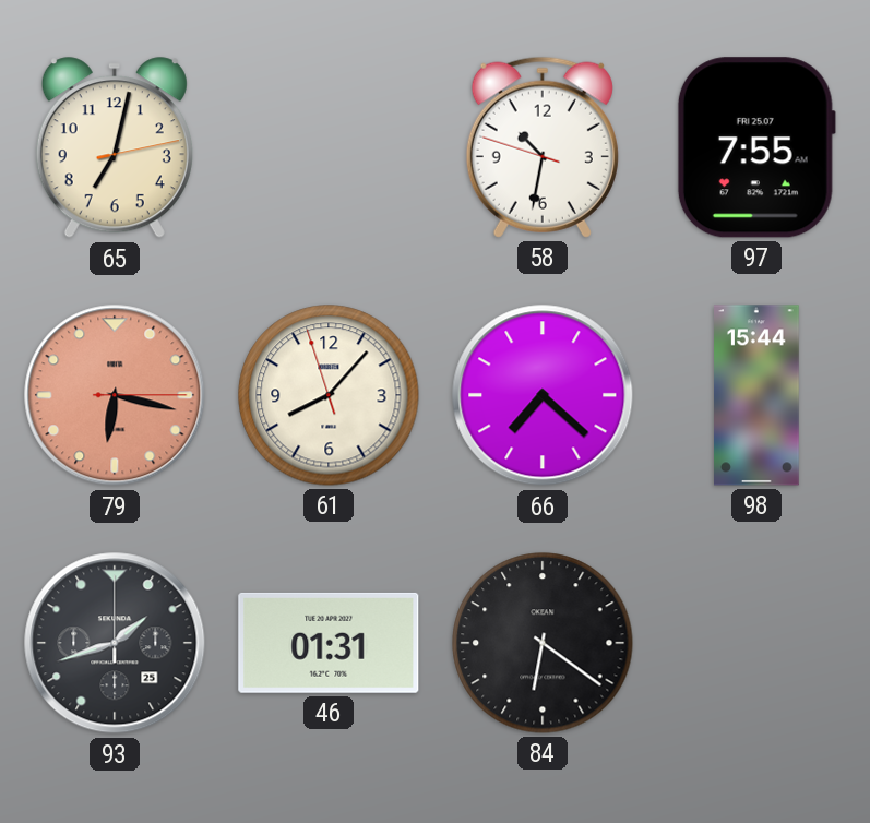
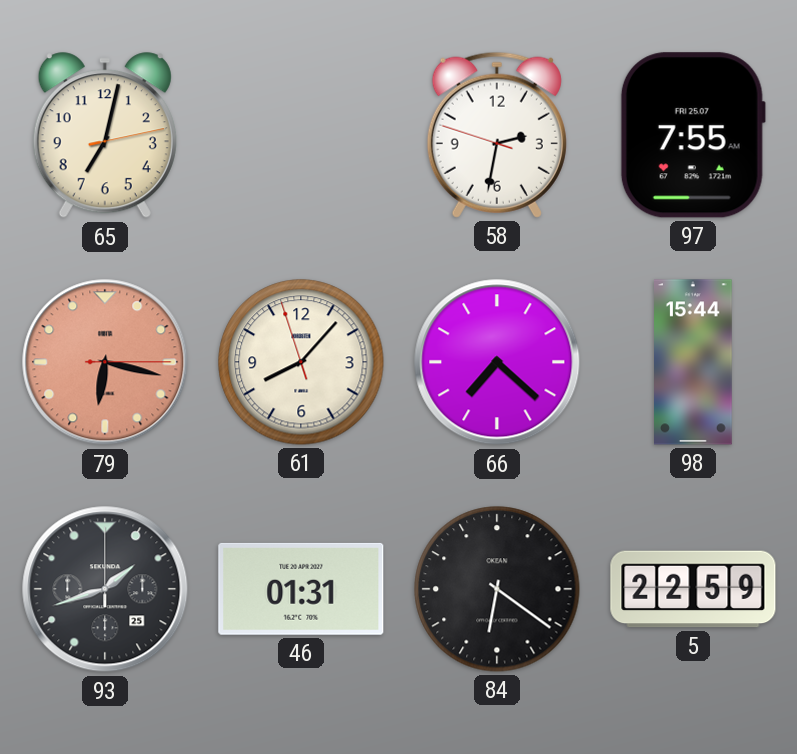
58: 10:31 -> 2:31
5: none -> 22:59
